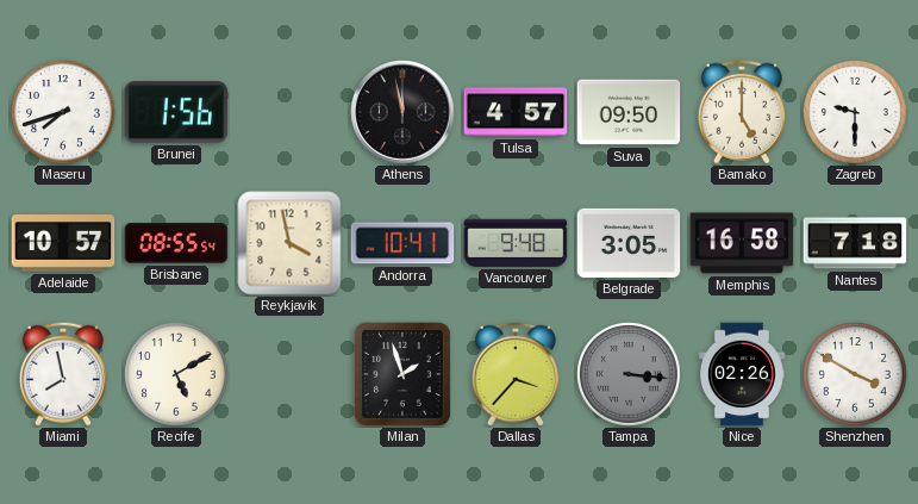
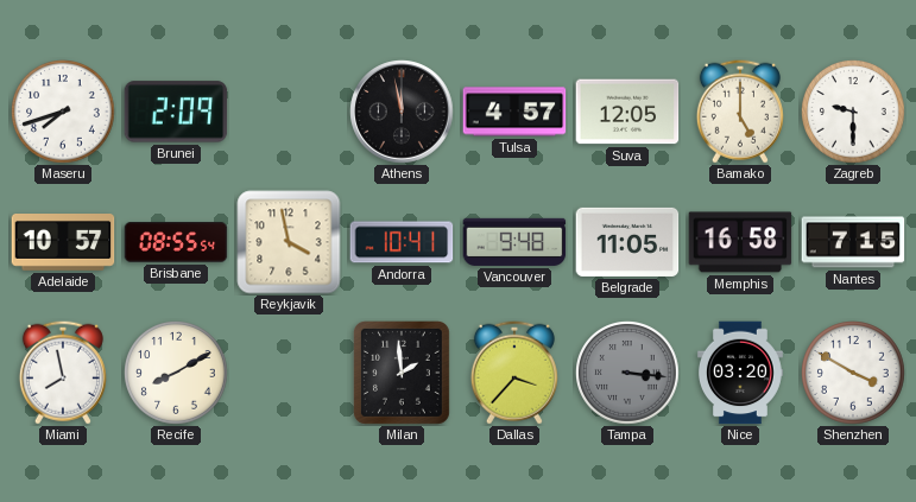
Brunei: 1:56 -> 2:09
Suva: 09:50 -> 12:05
Belgrade: 3:05 -> 11:05
Nantes: 7:18 -> 7:15
Recife: 5:10 -> 8:10
Milan: 1:57 -> 1:59
Nice: 02:26 -> 03:20
